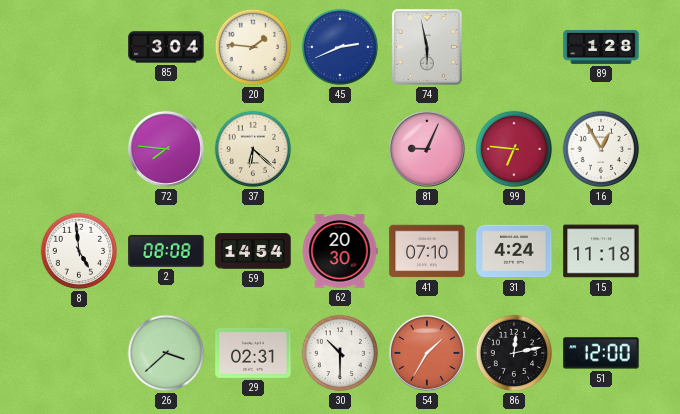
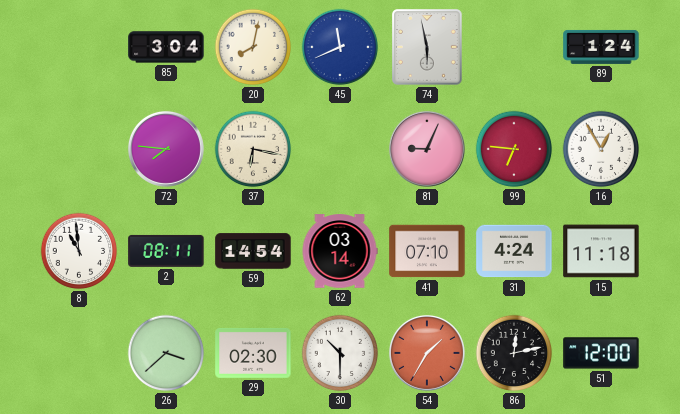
20: 1:46 -> 8:02
45: 2:41 -> 11:41
89: 1:28 -> 1:24
37: 6:22 -> 6:17
8: 4:59 -> 10:59
2: 08:08 -> 08:11
62: 20:30 -> 03:14
29: 02:31 -> 02:30
